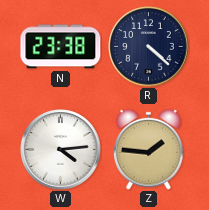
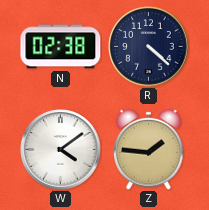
N: 23:38 -> 02:38
W: 4:14 -> 4:09
